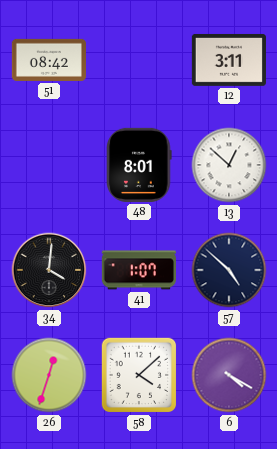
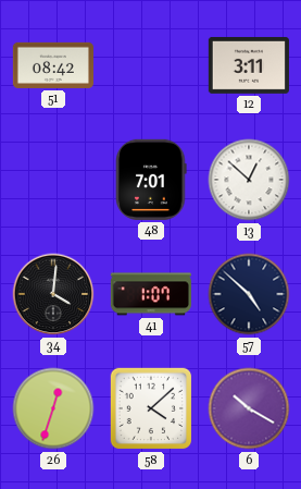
48: 8:01 -> 7:01
6: 4:20 -> 10:20
